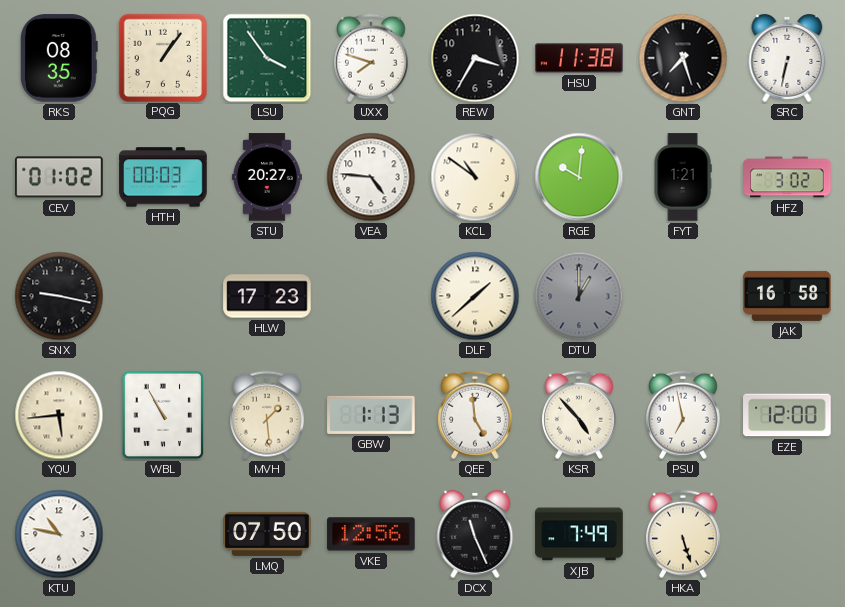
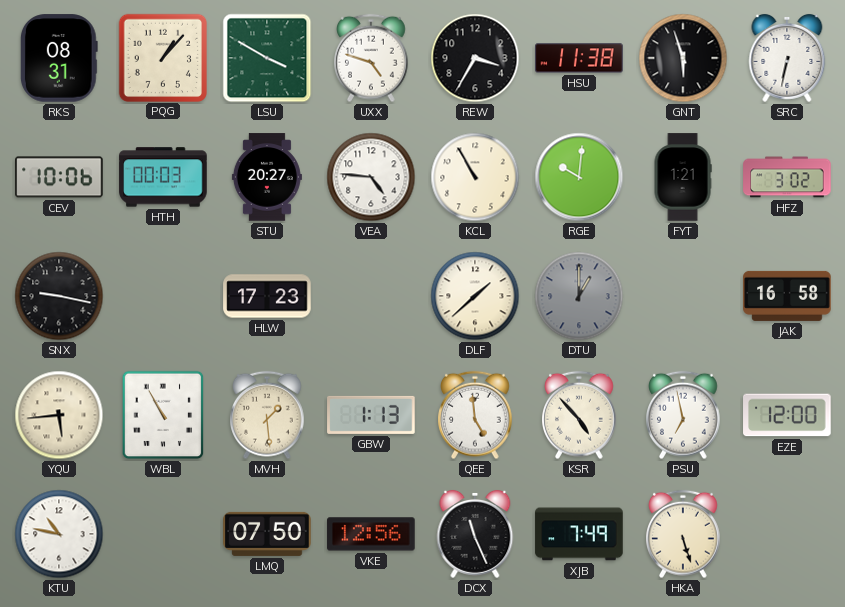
RKS: 08:35 -> 08:31
PQG: 1:06 -> 1:07
LSU: 3:54 -> 3:50
UXX: 7:48 -> 4:48
GNT: 7:27 -> 5:57
CEV: 01:02 -> 10:06
KCL: 10:51 -> 10:55
